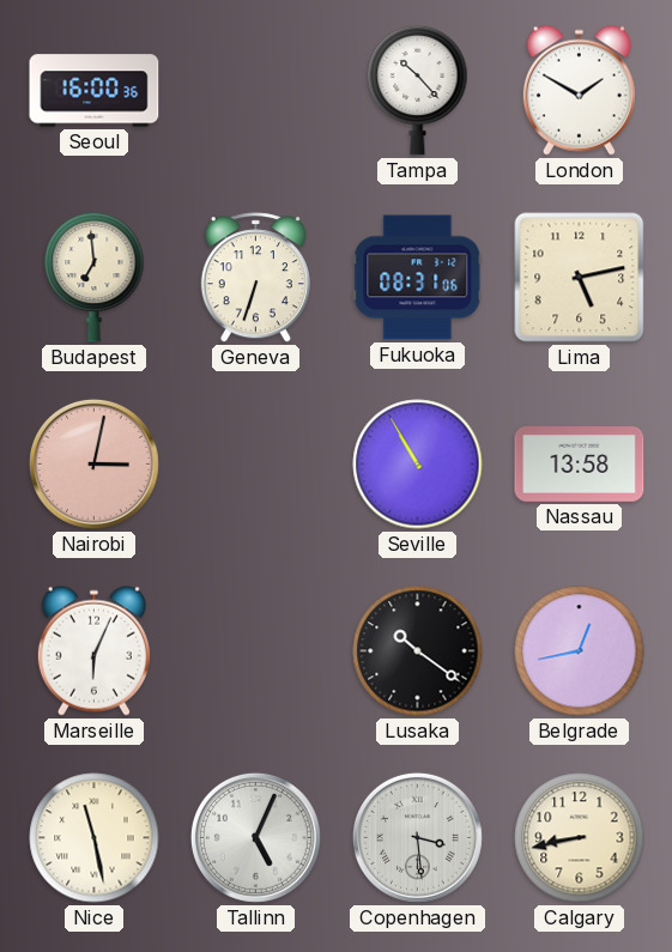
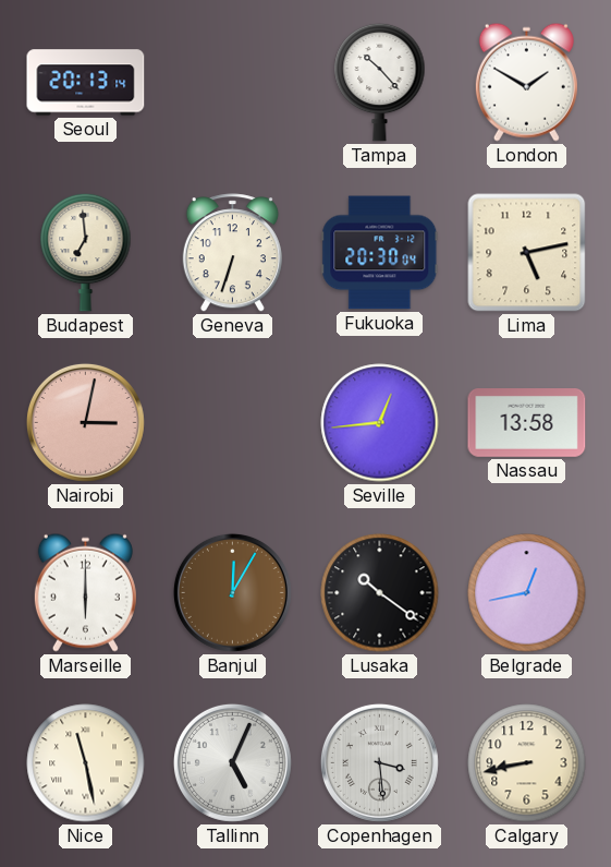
Seoul: 16:00 -> 20:13
Fukuoka: 08:31 -> 20:30
Seville: 10:55 -> 12:44
Marseille: 6:04 -> 6:00
Banjul: none -> 12:05
